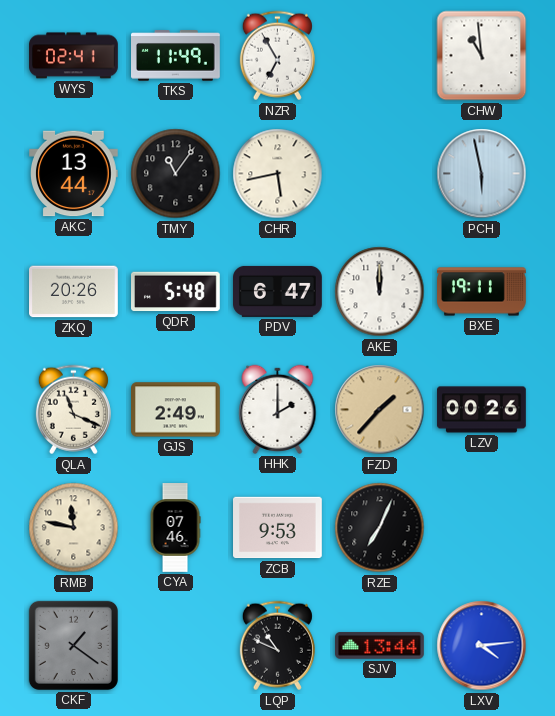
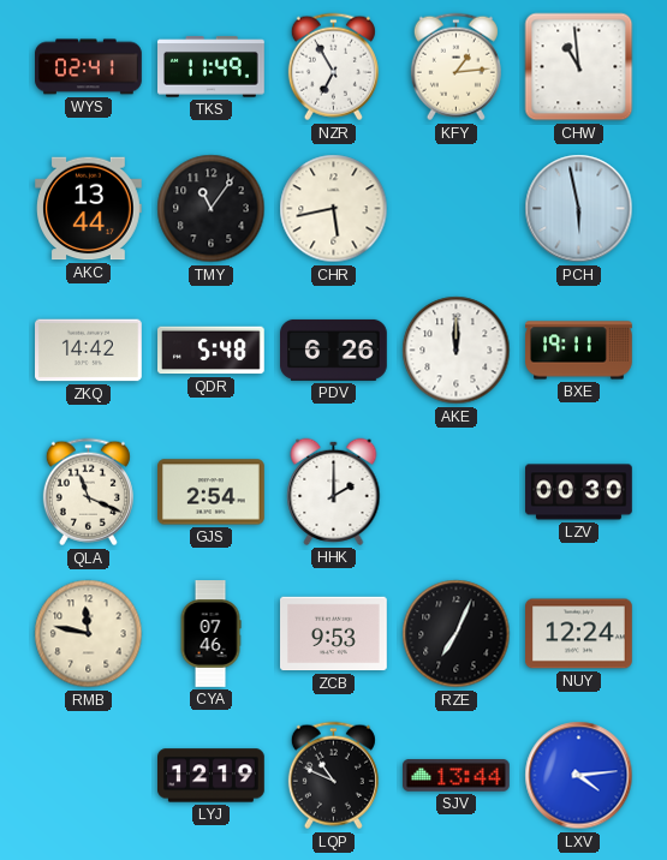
KFY: none -> 1:14
ZKQ: 20:26 -> 14:42
PDV: 6:47 -> 6:26
GJS: 2:49 -> 2:54
FZD: 1:37 -> none
LZV: 00:26 -> 00:30
NUY: none -> 12:24
CKF: 1:21 -> none
LYJ: none -> 12:19
